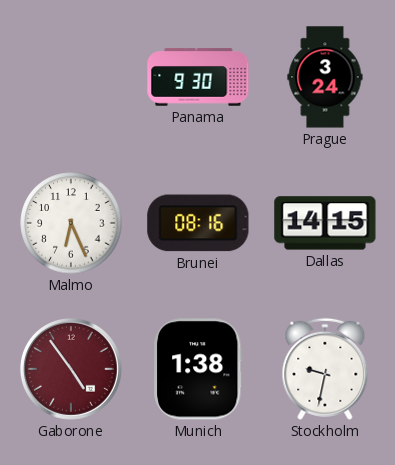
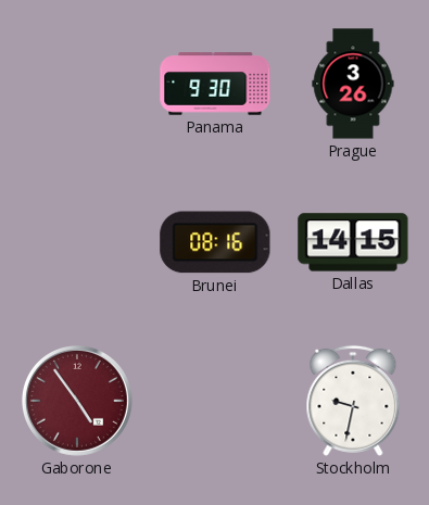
Prague: 3:24 -> 3:26
Malmo: 6:26 -> none
Munich: 1:38 -> none
